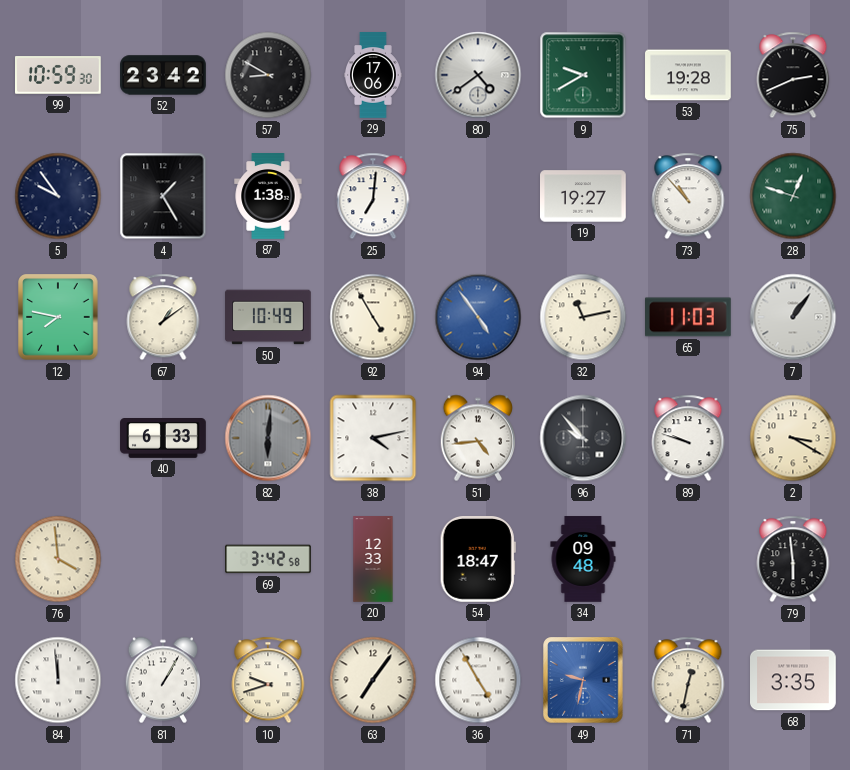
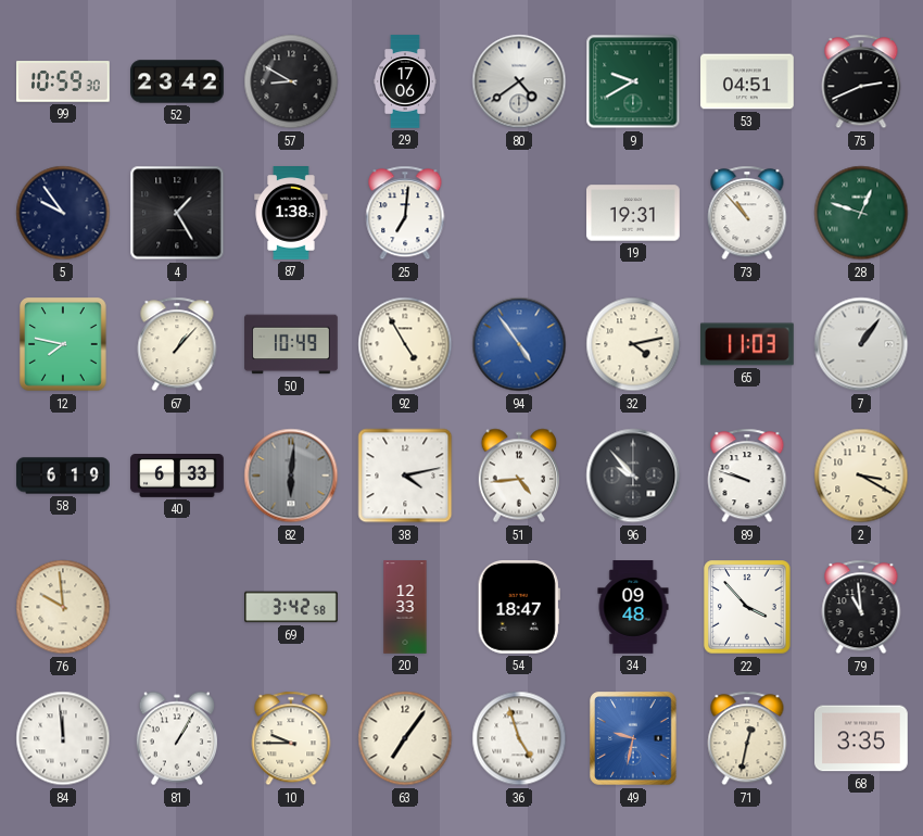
53: 19:28 -> 04:51
19: 19:27 -> 19:31
67: 1:09 -> 1:07
32: 11:13 -> 4:13
58: none -> 6:19
76: 3:59 -> 9:59
22: none -> 3:53
79: 5:59 -> 10:59
10: 9:42 -> 9:45
36: 4:55 -> 4:57
